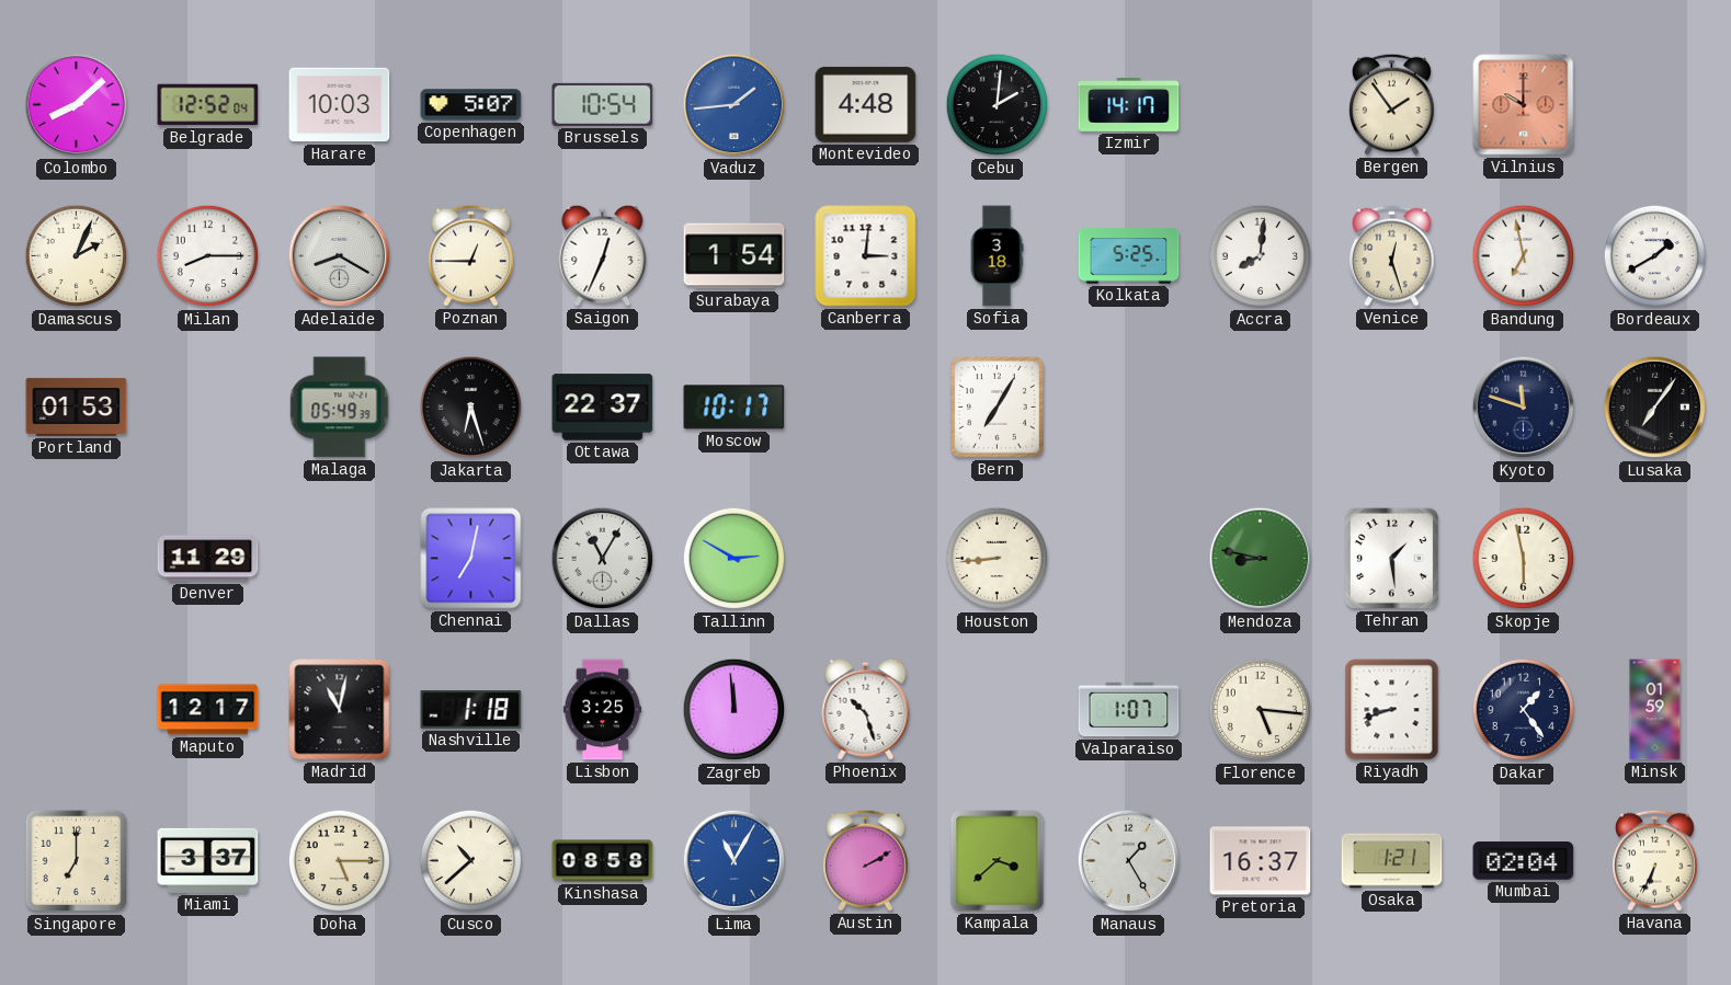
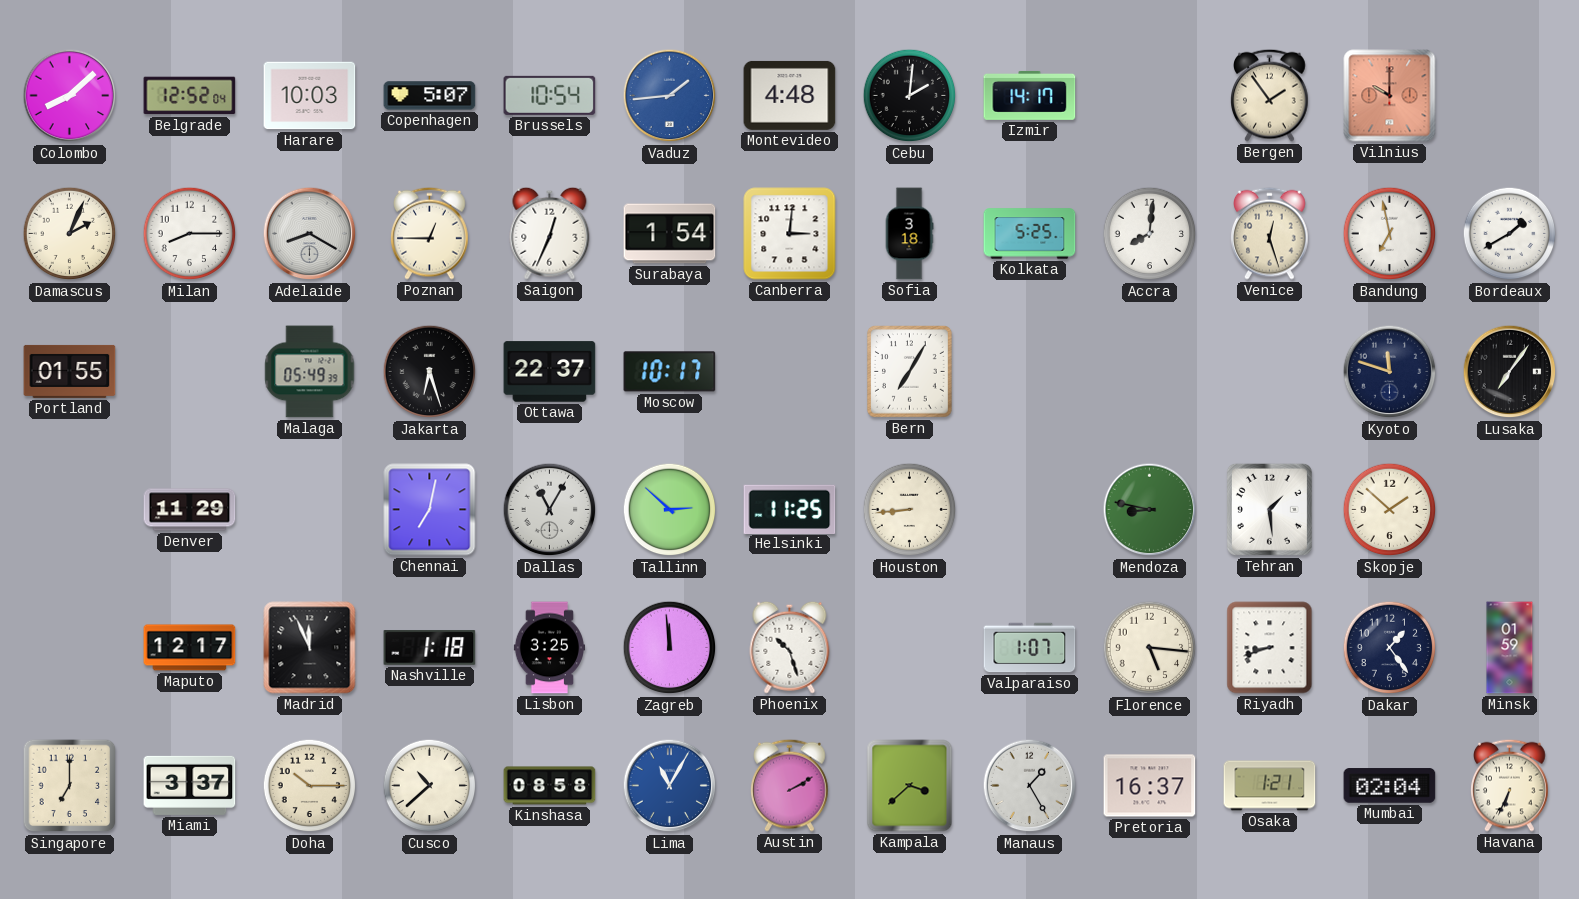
Portland: 01:53 -> 01:55
Tallinn: 2:50 -> 2:52
Helsinki: none -> 11:25
Skopje: 5:58 -> 1:52
Madrid: 11:02 -> 11:56
Doha: 5:15 -> 10:15
